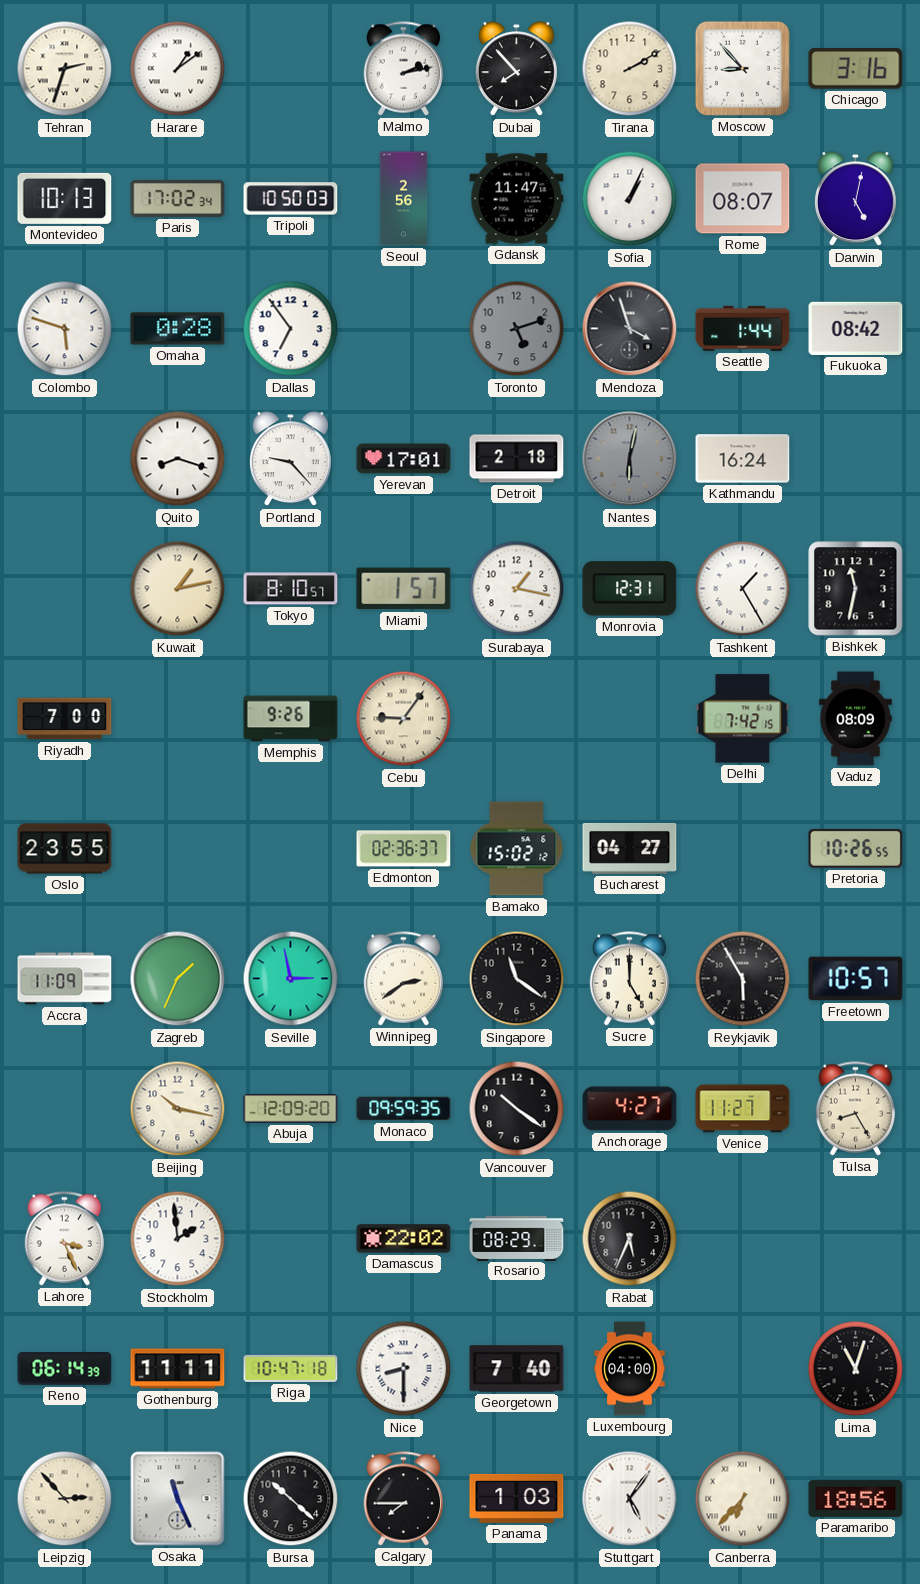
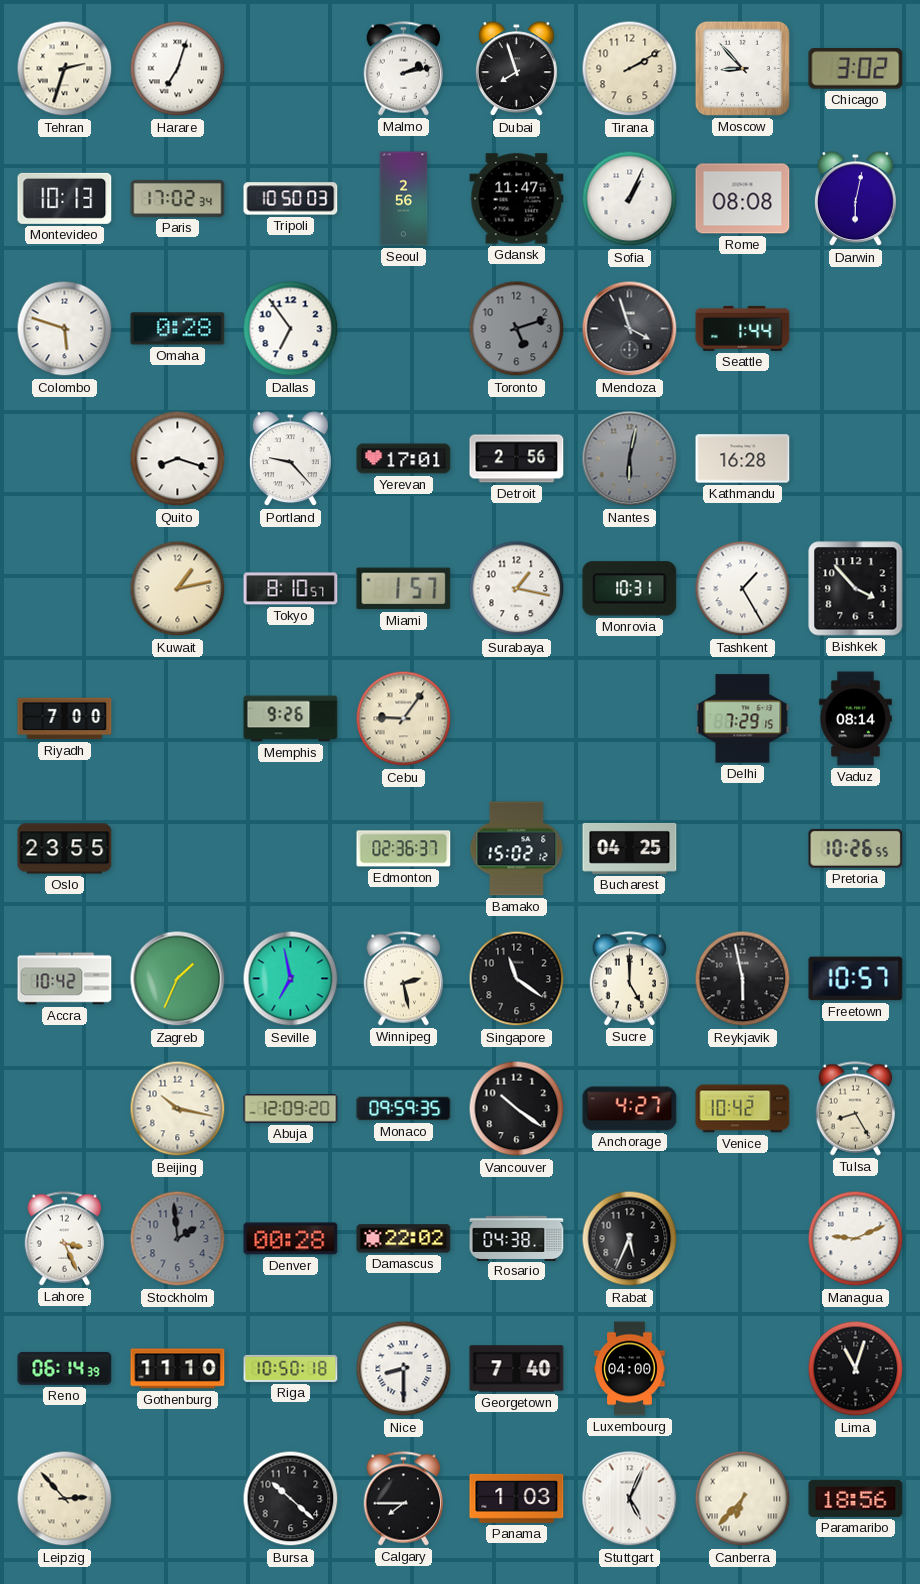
Harare: 1:09 -> 7:03
Dubai: 7:53 -> 7:57
Chicago: 3:16 -> 3:02
Rome: 08:07 -> 08:08
Darwin: 5:02 -> 6:02
Fukuoka: 08:42 -> none
Detroit: 2:18 -> 2:56
Kathmandu: 16:24 -> 16:28
Monrovia: 12:31 -> 10:31
Bishkek: 11:32 -> 3:53
Delhi: 7:42 -> 7:29
Vaduz: 08:09 -> 08:14
Bucharest: 04:27 -> 04:25
Accra: 11:09 -> 10:42
Seville: 2:58 -> 6:58
Winnipeg: 2:39 -> 2:28
Reykjavik: 5:55 -> 5:58
Venice: 11:27 -> 10:42
Stockholm dial: white -> grey
Denver: none -> 00:28
Rosario: 08:29 -> 04:38
Managua: none -> 9:11
Gothenburg: 11:11 -> 11:10
Riga: 10:47 -> 10:50
Osaka: 11:26 -> none
Stuttgart: 5:06 -> 5:04
